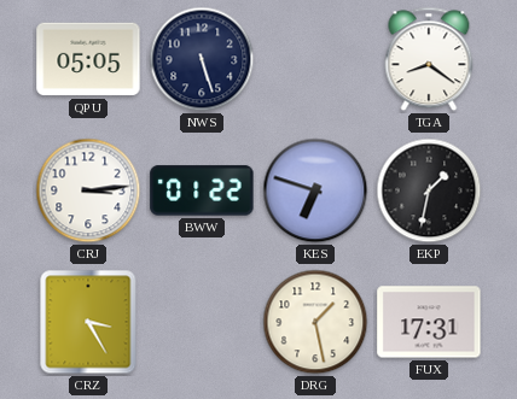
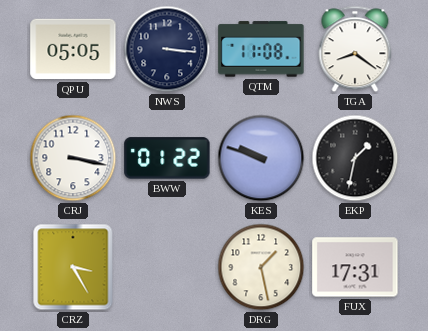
NWS: 5:27 -> 3:16
QTM: none -> 11:08
CRJ: 3:14 -> 3:17
KES: 6:48 -> 9:48
